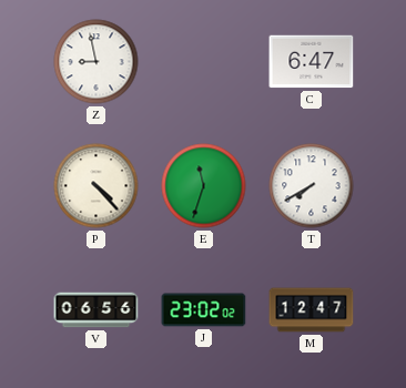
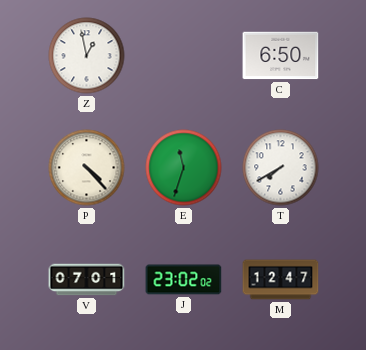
Z: 8:58 -> 12:58
C: 6:47 -> 6:50
V: 06:56 -> 07:01
